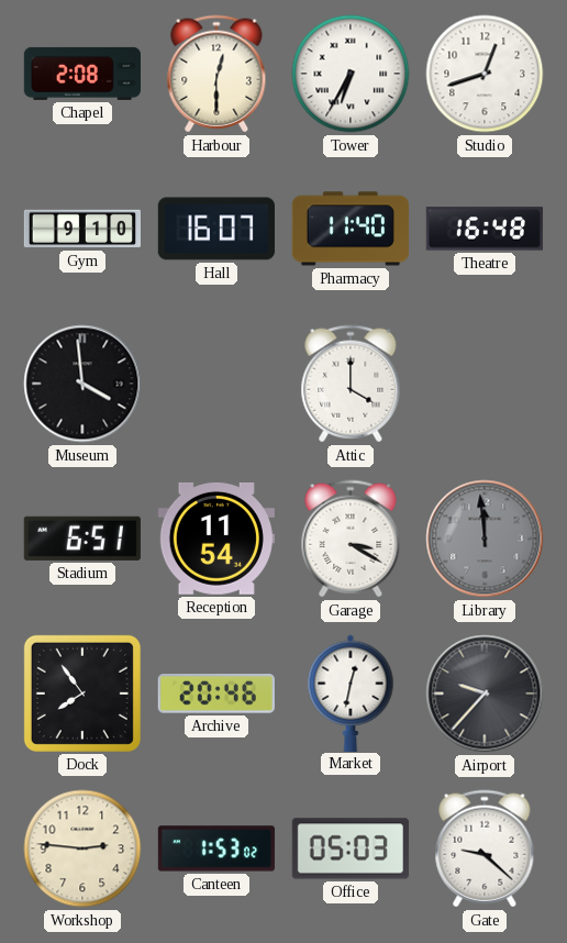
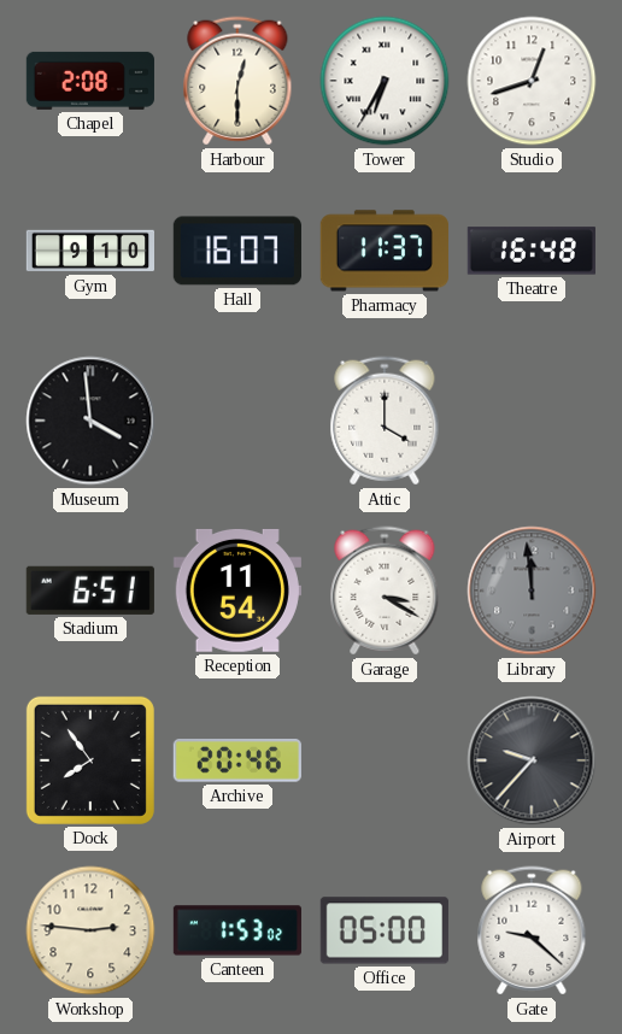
Pharmacy: 11:40 -> 11:37
Market: 12:32 -> none
Office: 05:03 -> 05:00
